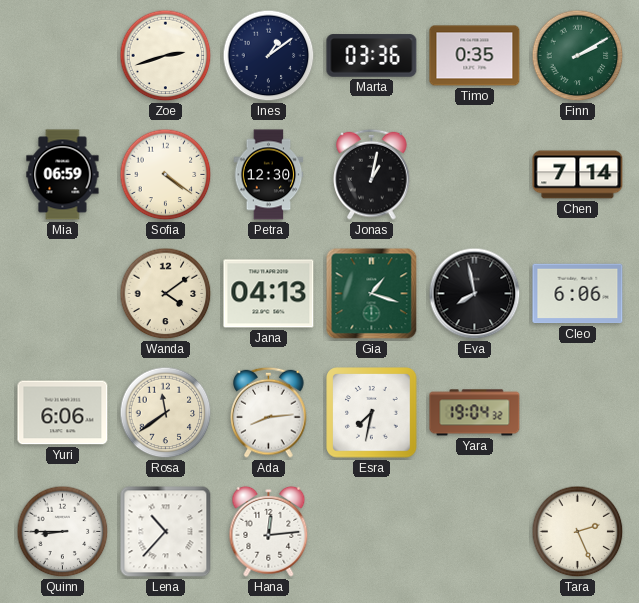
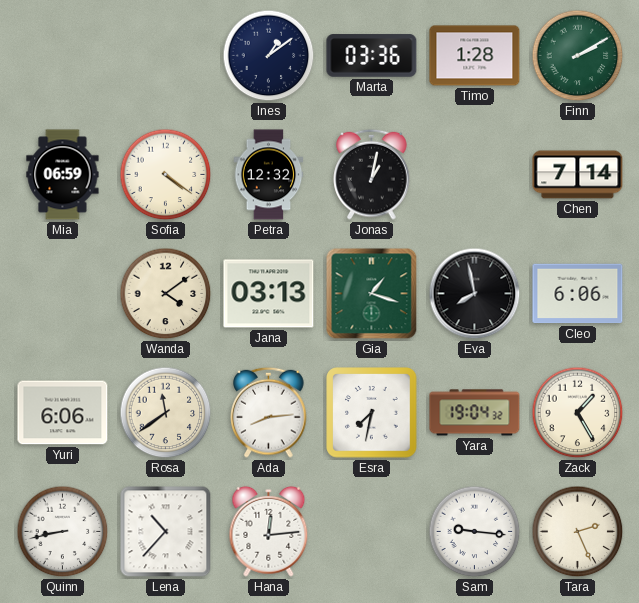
Zoe: 2:42 -> none
Timo: 0:35 -> 1:28
Petra: 12:30 -> 12:32
Jana: 04:13 -> 03:13
Zack: none -> 1:25
Quinn: 8:45 -> 8:43
Sam: none -> 9:16
